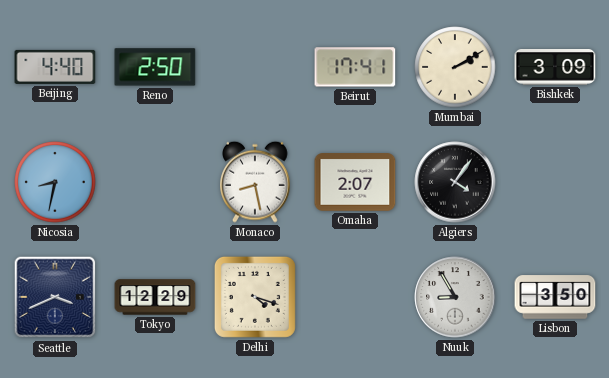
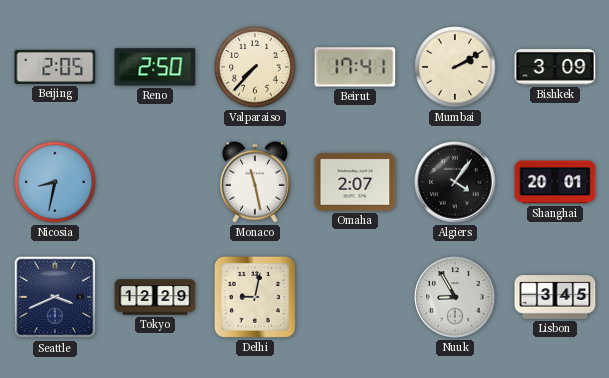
Beijing: 4:40 -> 2:05
Valparaiso: none -> 7:37
Monaco: 8:28 -> 11:28
Shanghai: none -> 20:01
Delhi: 4:18 -> 9:02
Lisbon: 3:50 -> 3:45
